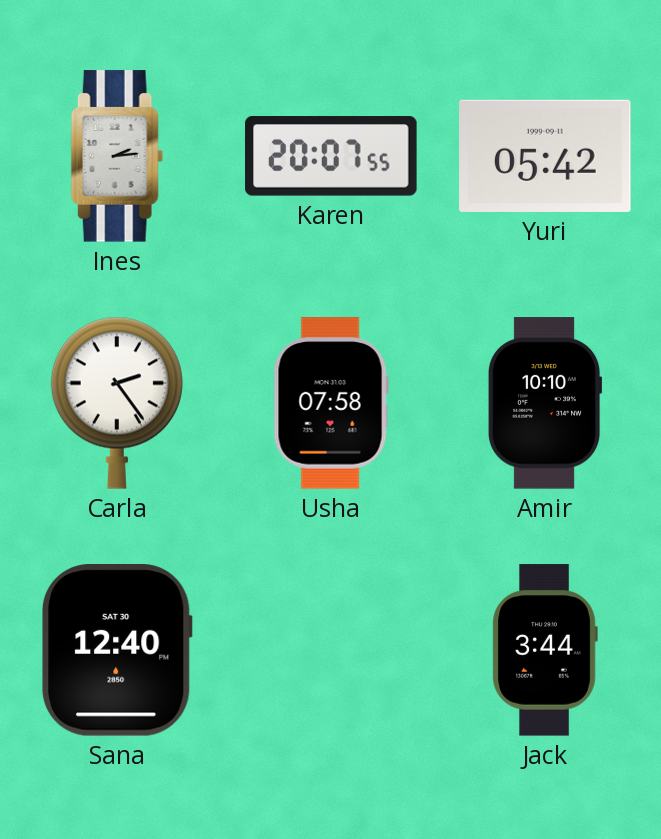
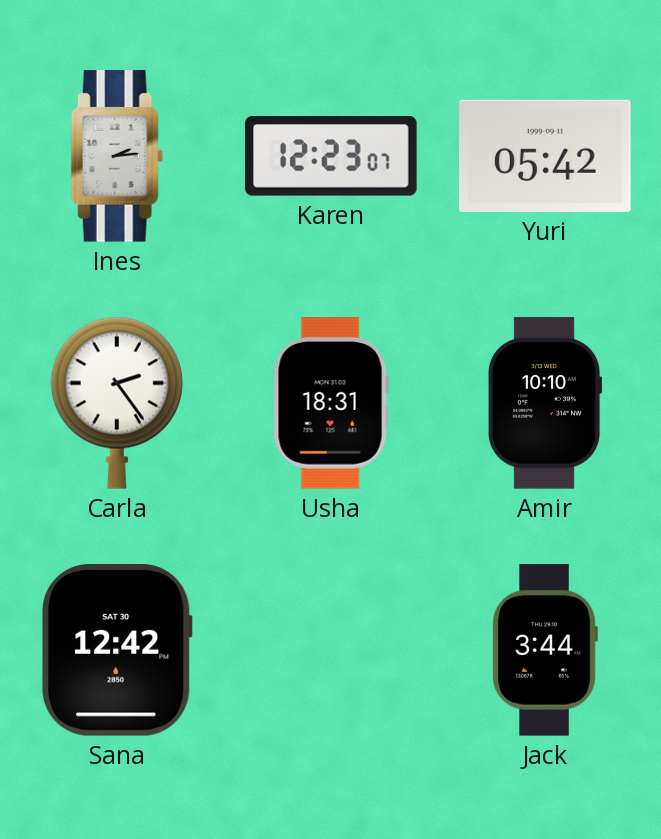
Karen: 20:07 -> 12:23
Usha: 07:58 -> 18:31
Sana: 12:40 -> 12:42
